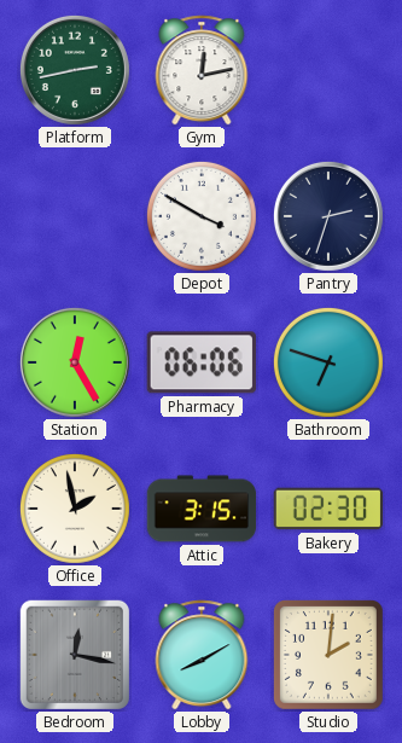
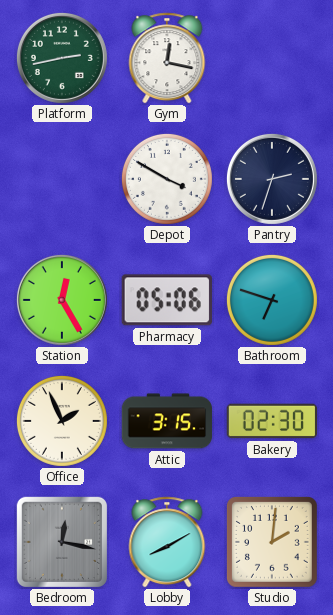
Gym: 12:13 -> 12:17
Pharmacy: 06:06 -> 05:06
Office: 1:58 -> 1:56
